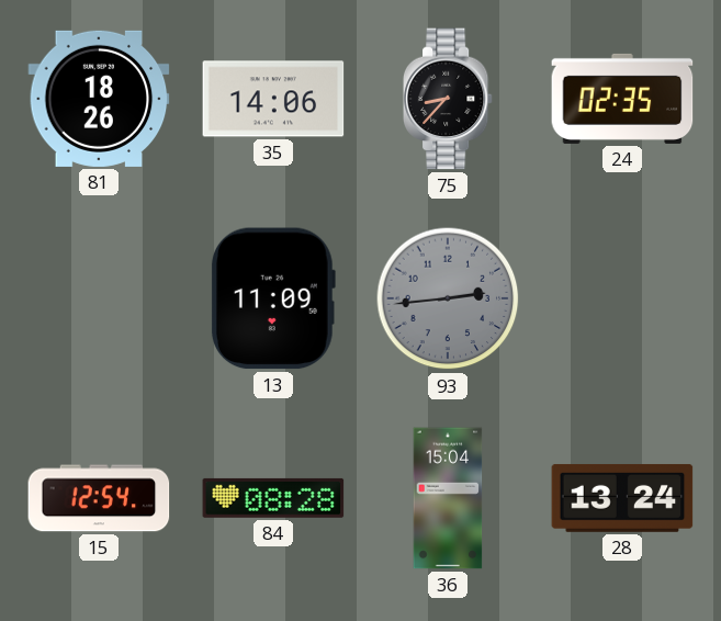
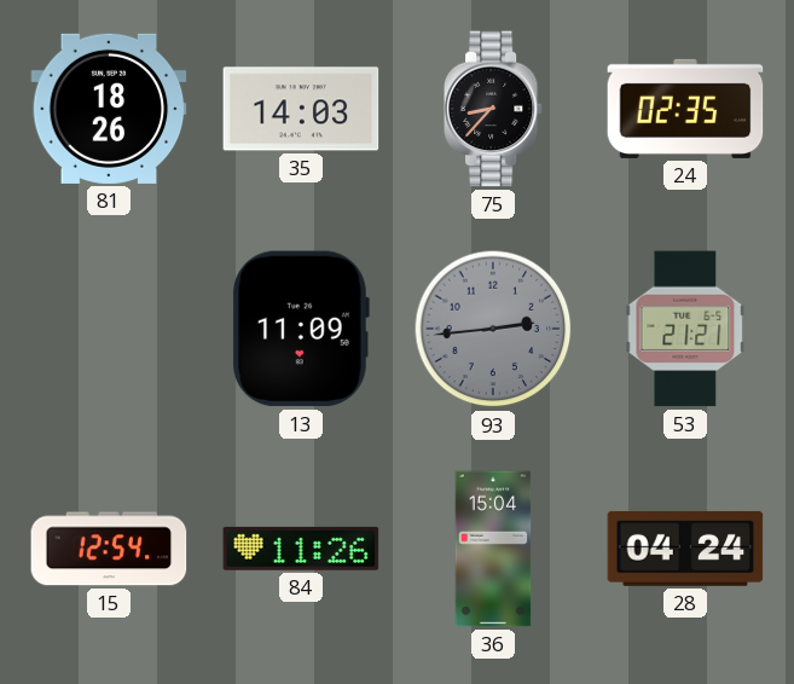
35: 14:06 -> 14:03
53: none -> 21:21
84: 08:28 -> 11:26
28: 13:24 -> 04:24
